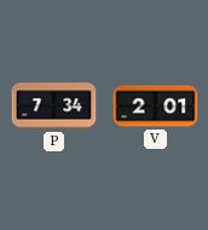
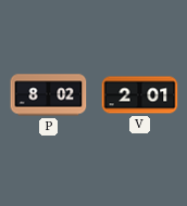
P: 7:34 -> 8:02
